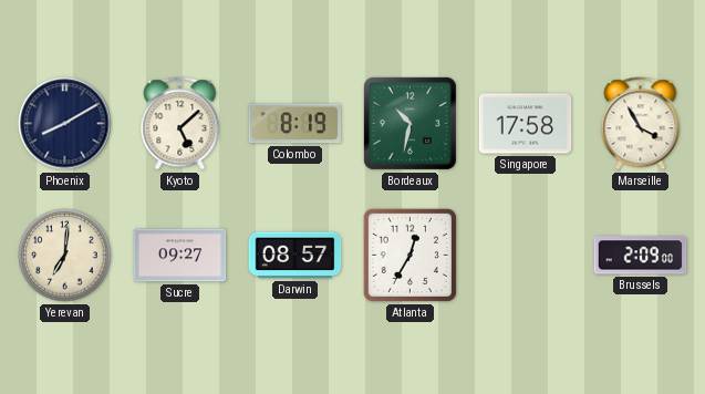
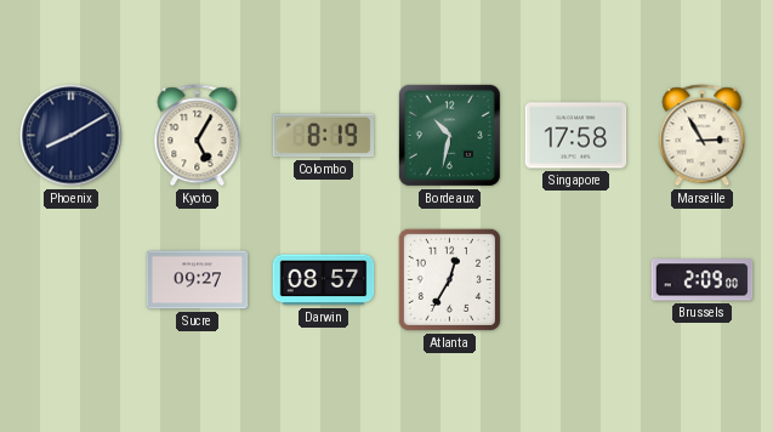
Kyoto: 5:08 -> 5:05
Marseille: 3:55 -> 2:55
Yerevan: 7:01 -> none
